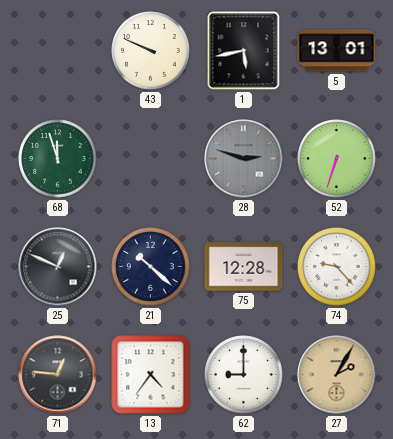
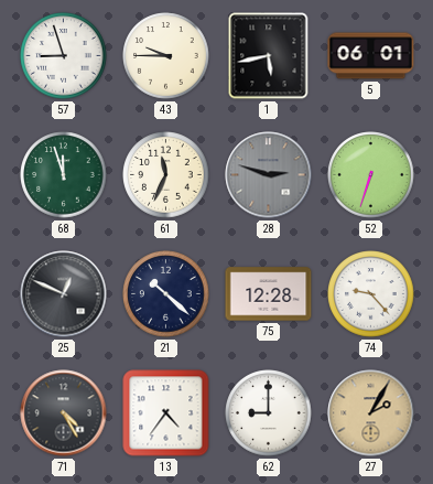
57: none -> 8:57
43: 9:49 -> 9:45
5: 13:01 -> 06:01
61: none -> 11:34
71: 12:46 -> 4:25
